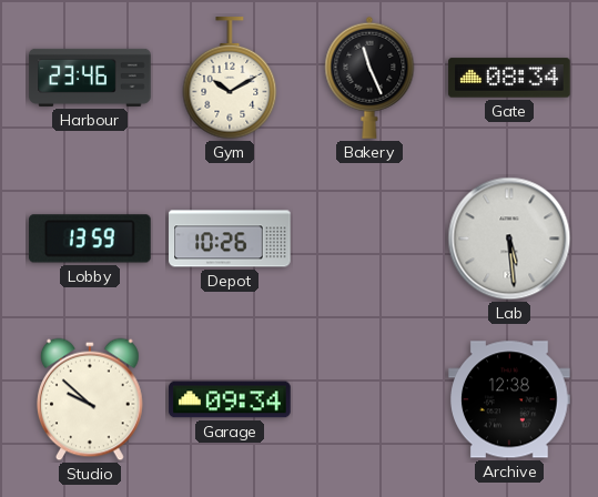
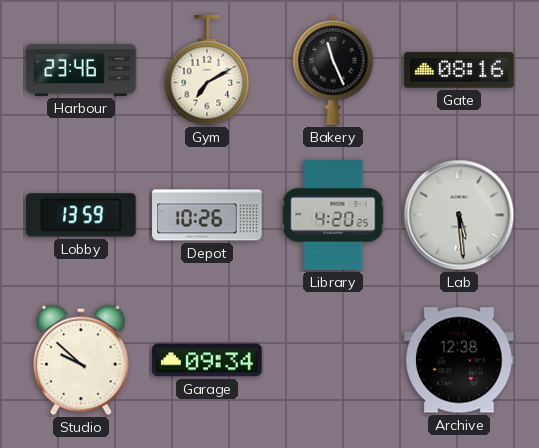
Gym: 10:10 -> 7:10
Gate: 08:34 -> 08:16
Library: none -> 4:20
